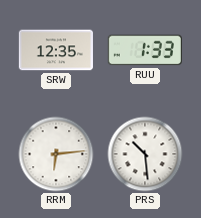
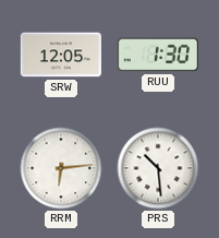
SRW: 12:35 -> 12:05
RUU: 1:33 -> 1:30
